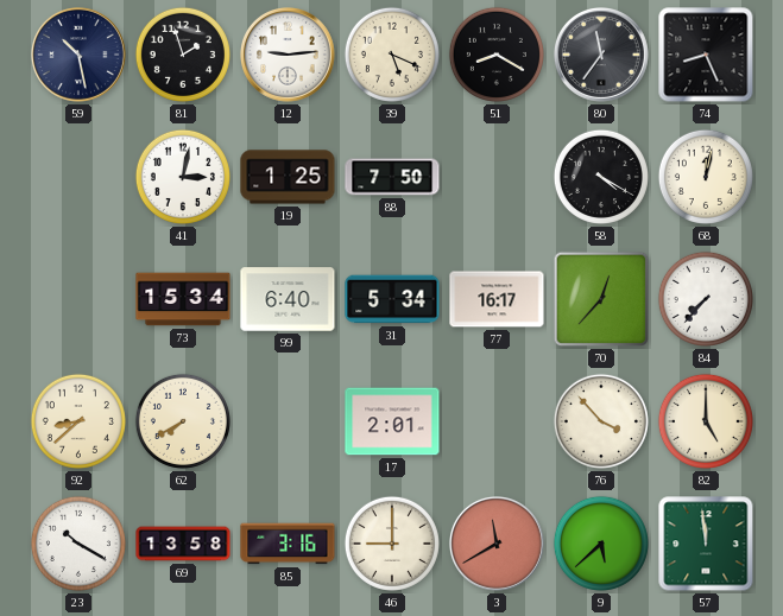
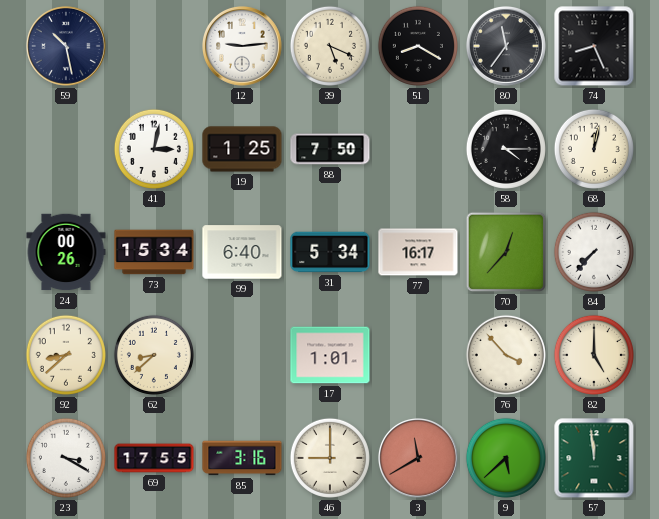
81: 1:57 -> none
58: 4:20 -> 4:15
24: none -> 00:26
62: 7:40 -> 8:38
17: 2:01 -> 1:01
23: 10:20 -> 3:20
69: 13:58 -> 17:55
